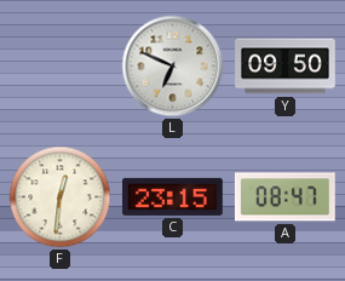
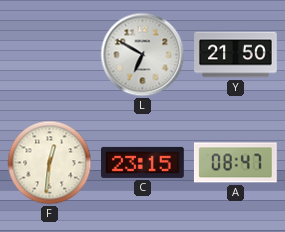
L: 6:49 -> 6:50
Y: 09:50 -> 21:50
